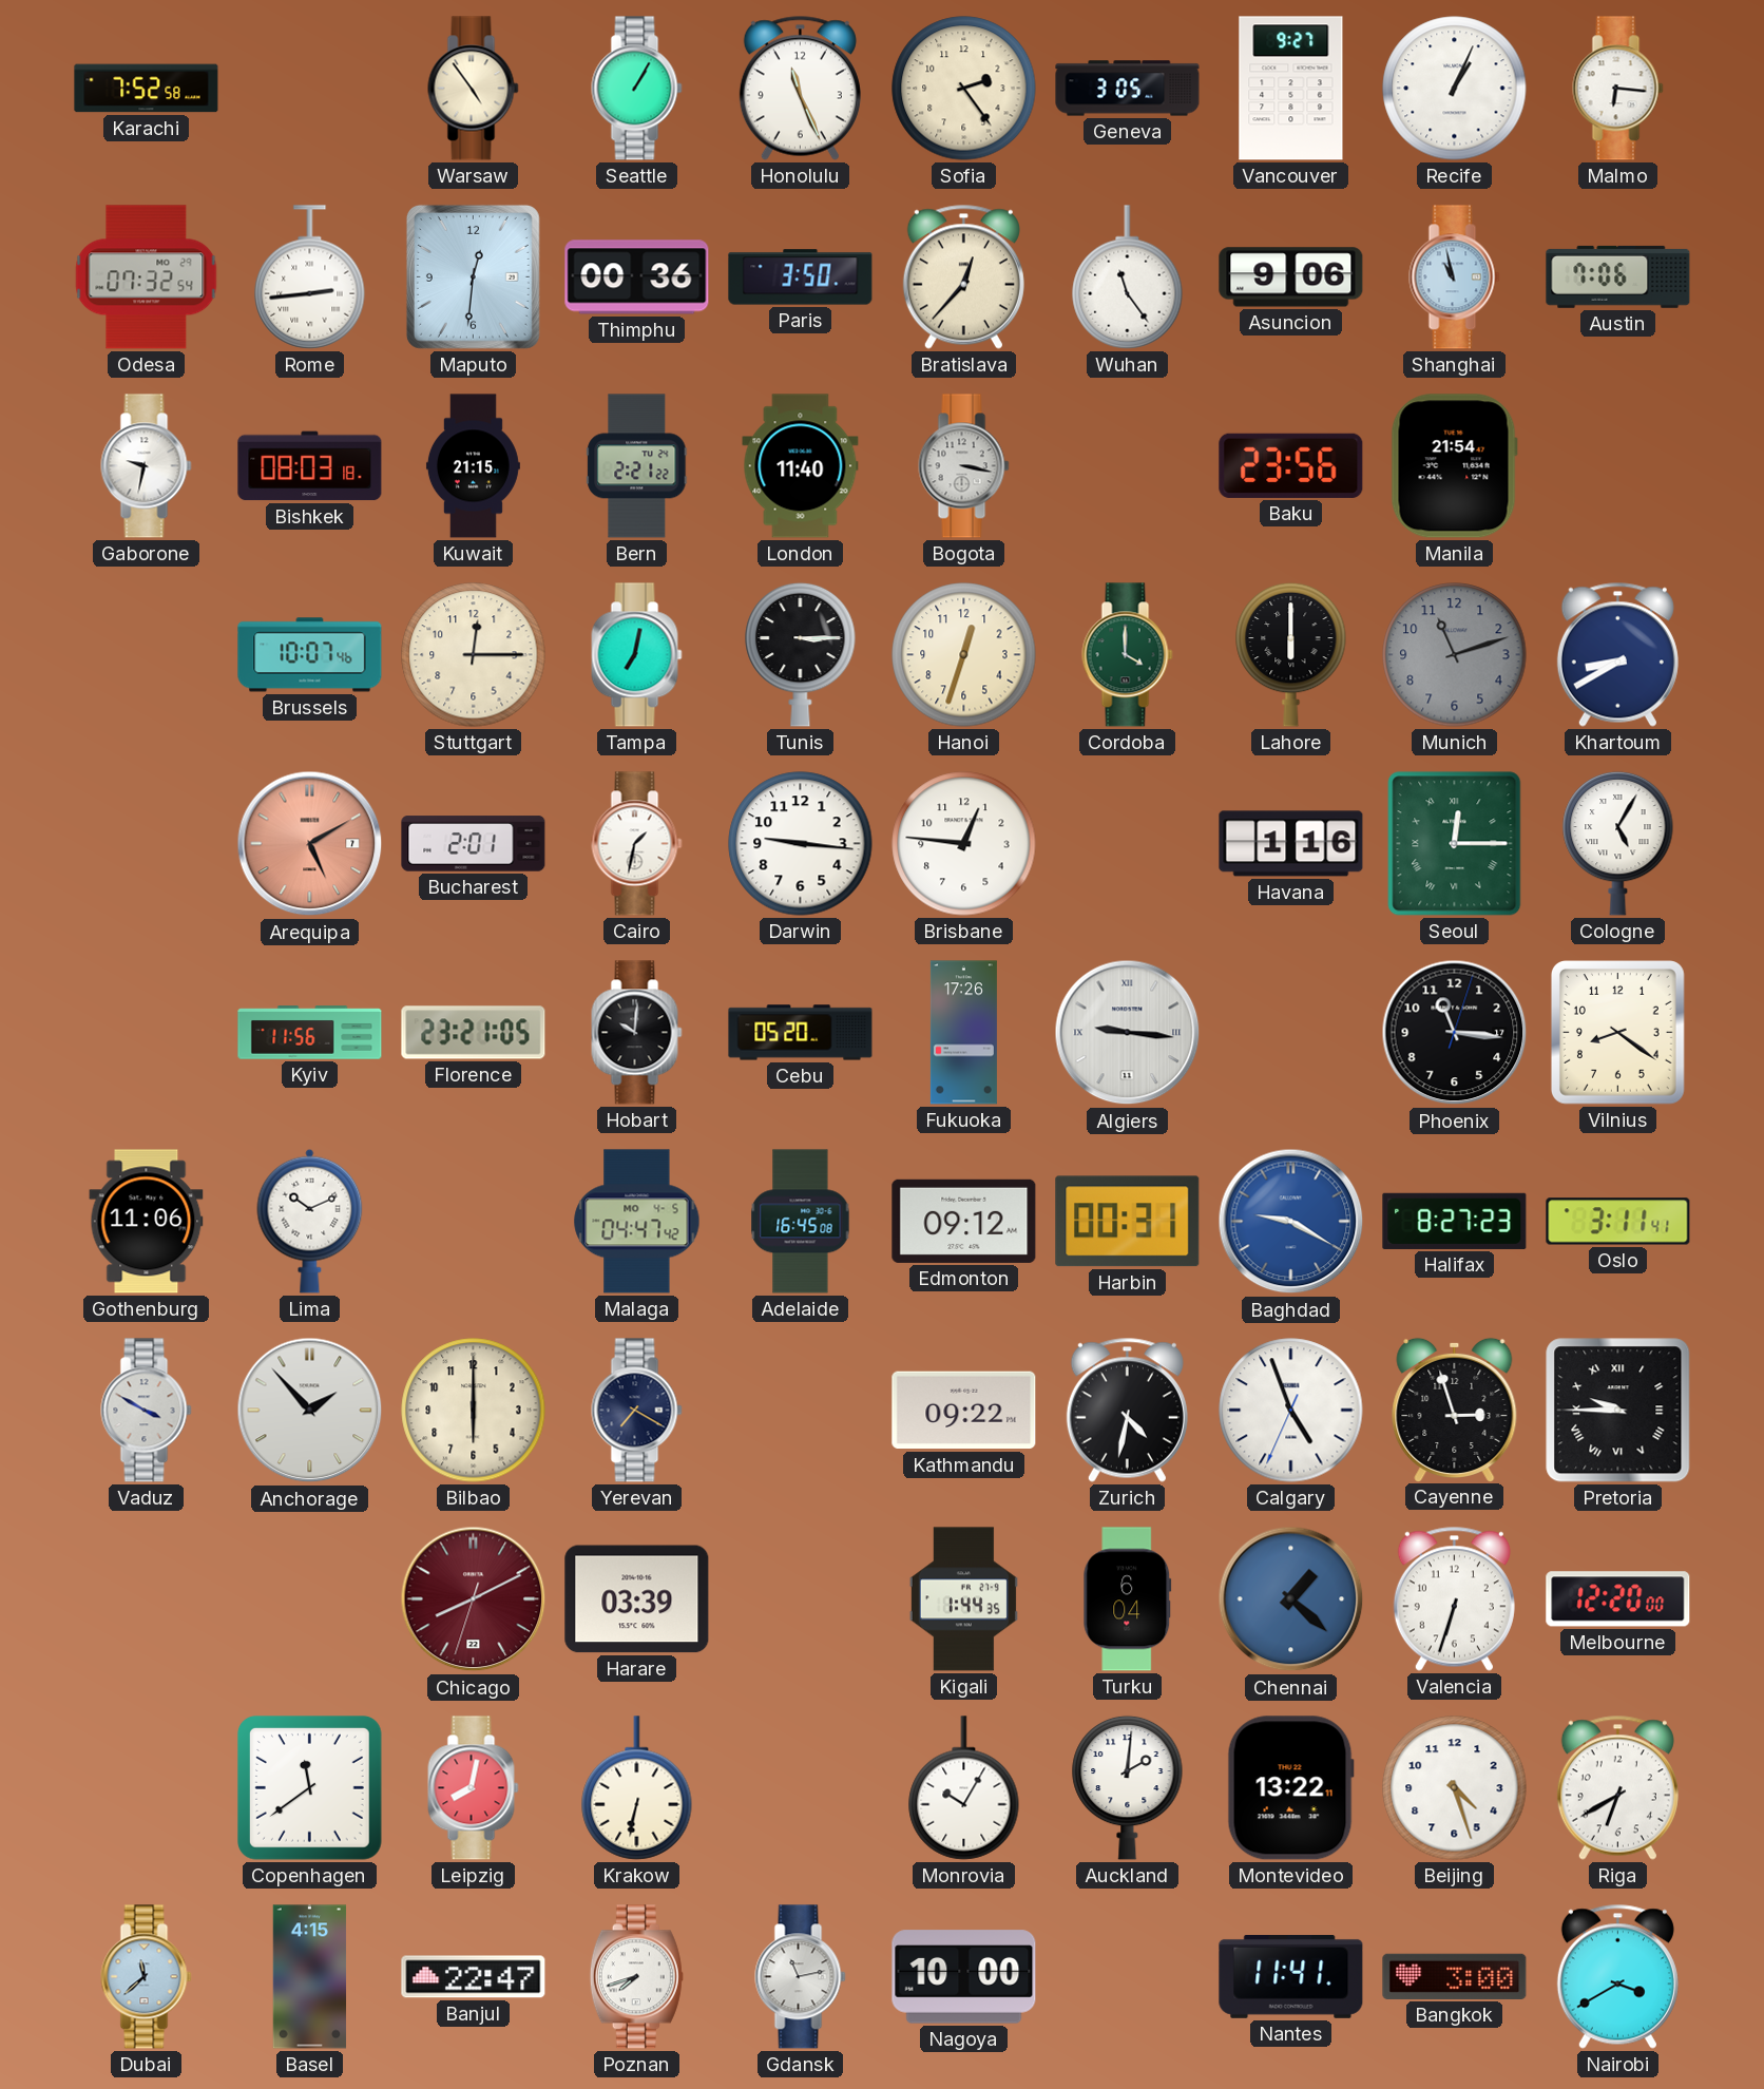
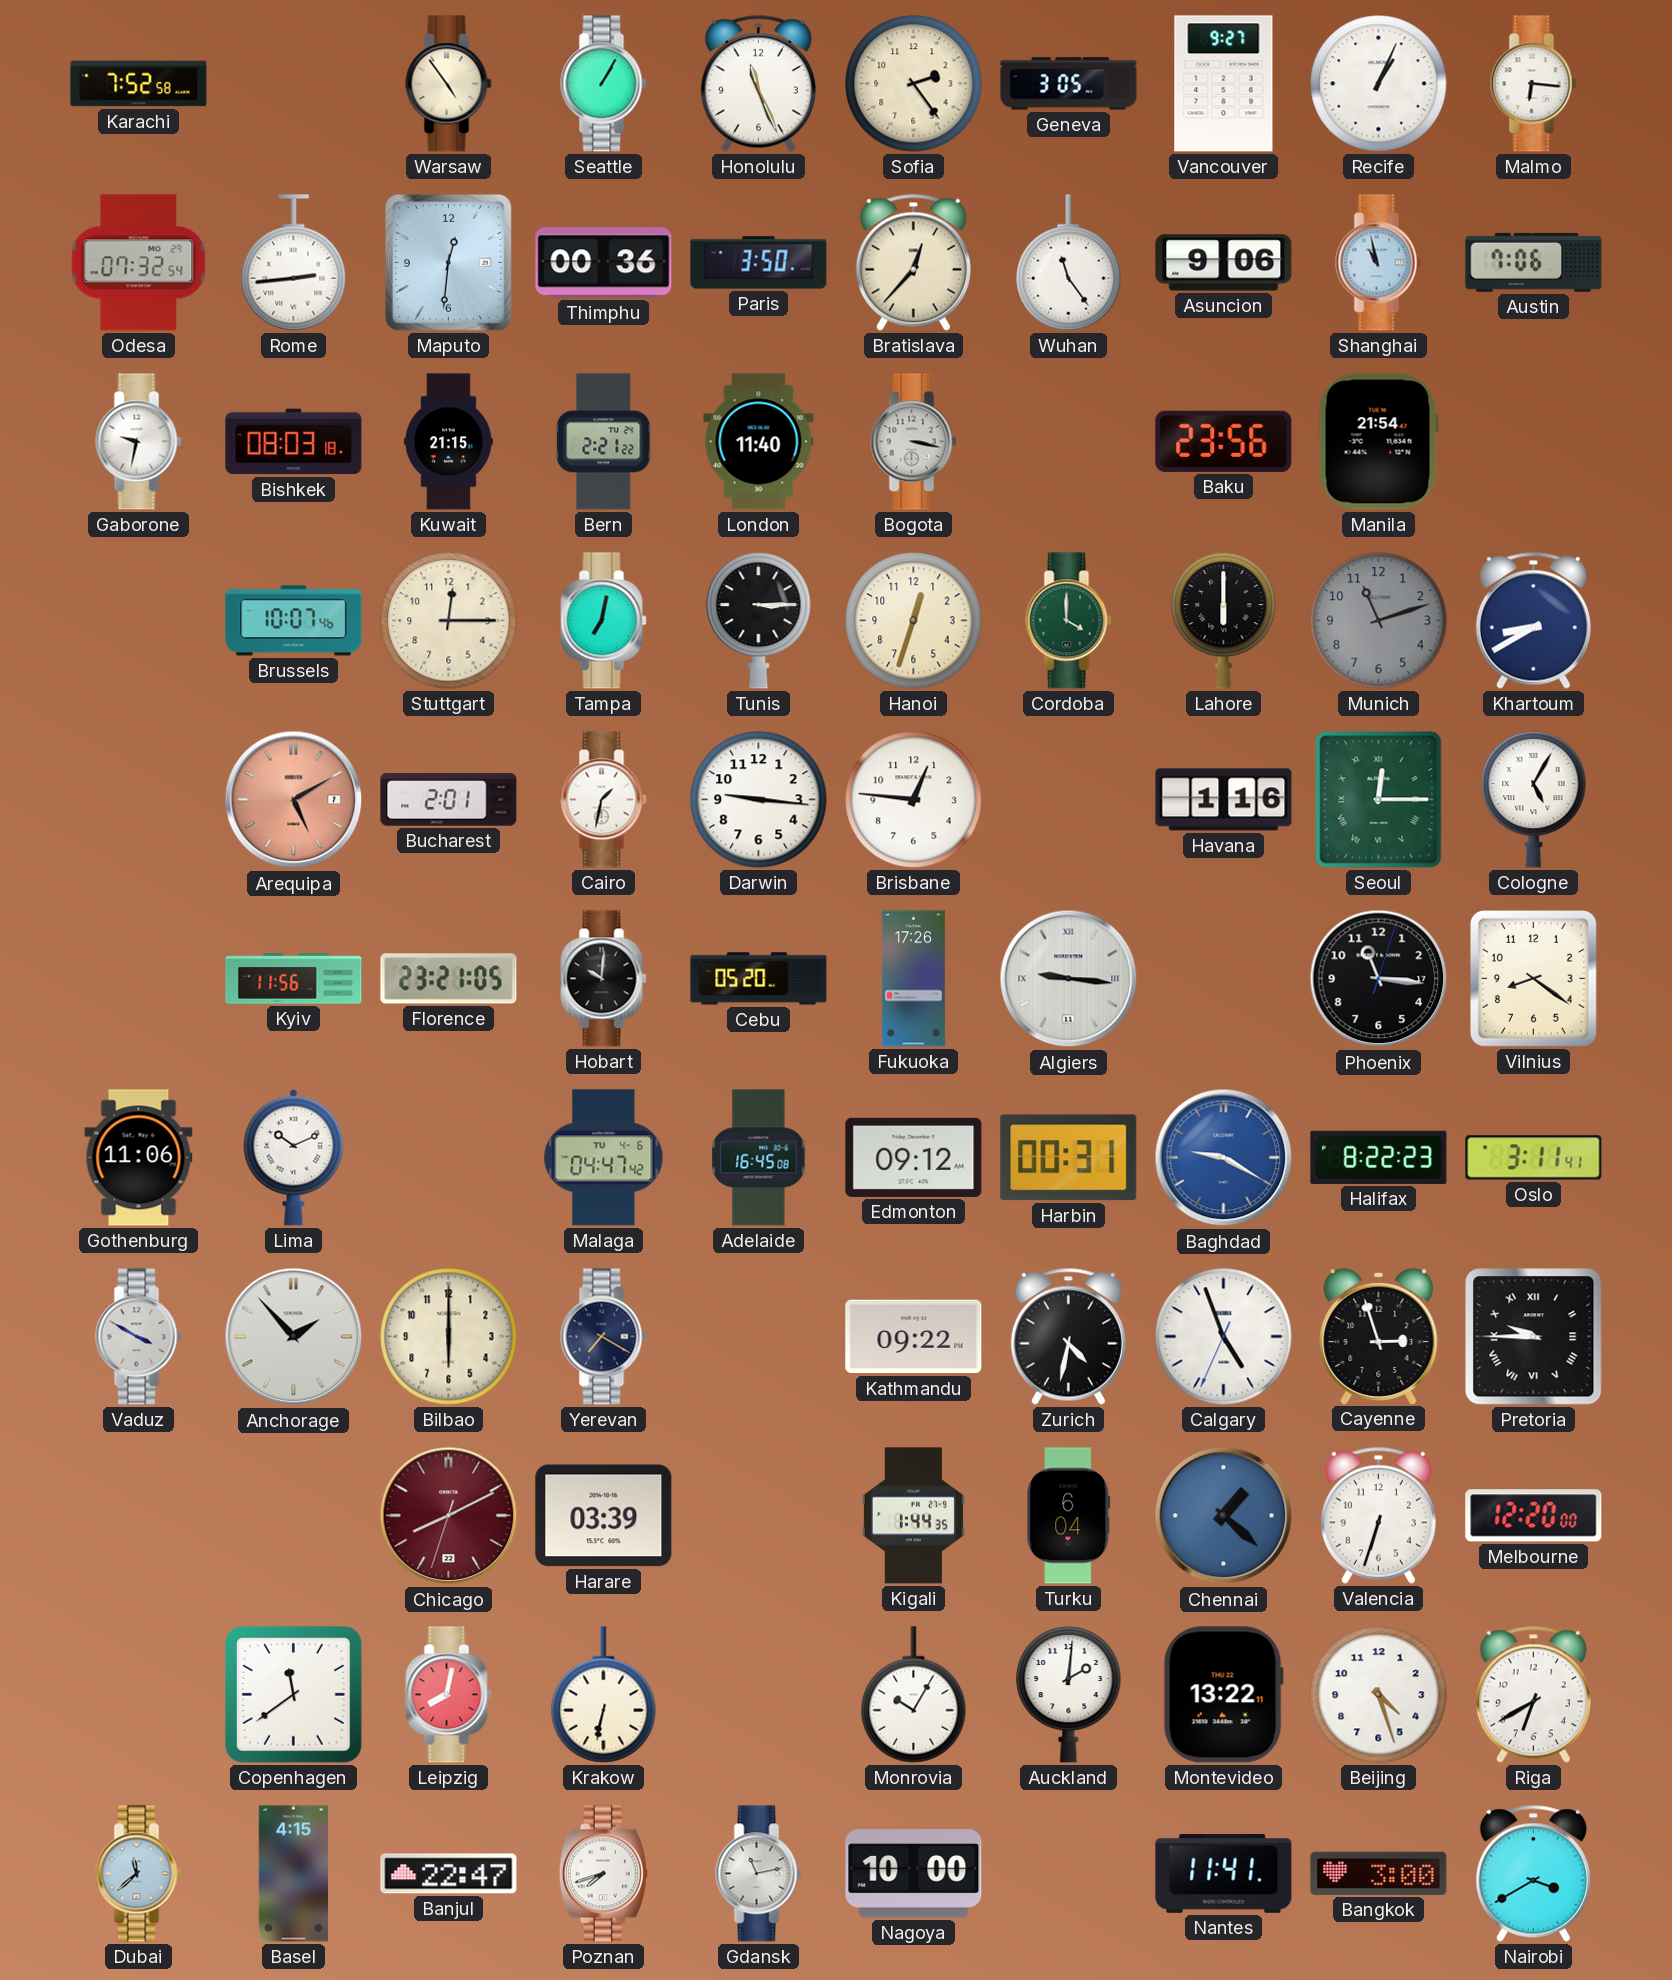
Malaga date: MO 4-5 -> TU 4-6
Halifax: 8:27 -> 8:22
